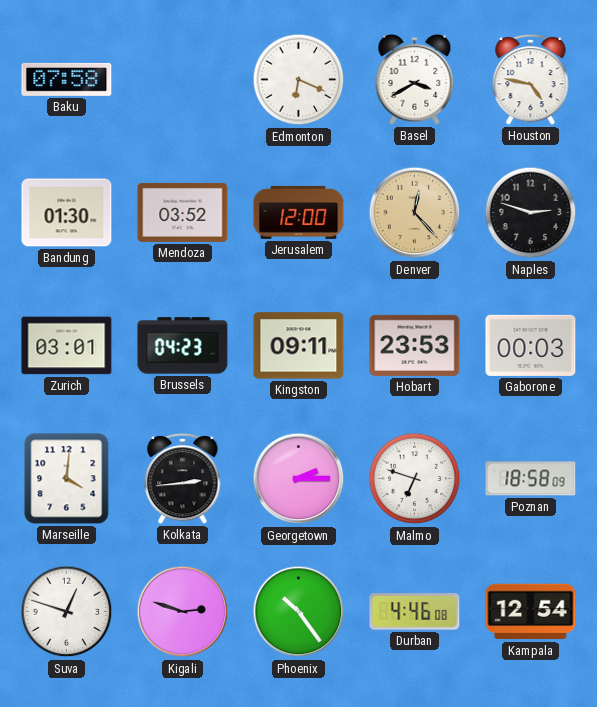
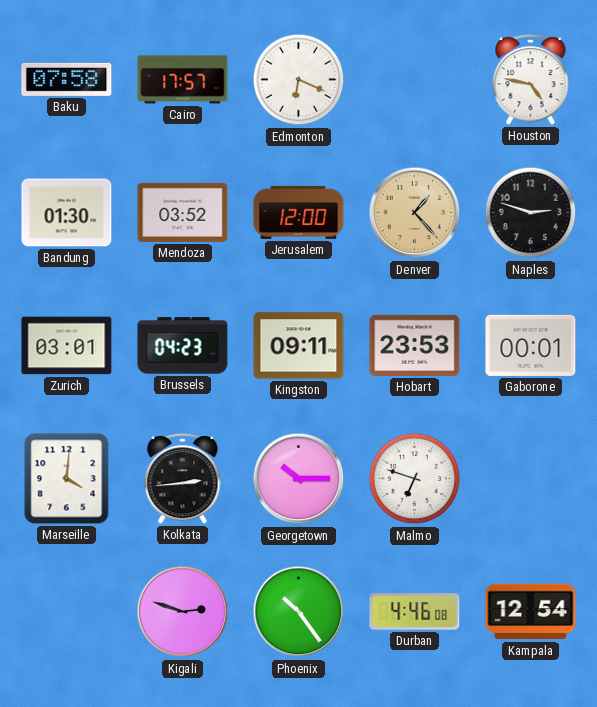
Cairo: none -> 17:57
Basel: 3:40 -> none
Denver: 12:23 -> 1:23
Gaborone: 00:03 -> 00:01
Georgetown: 2:15 -> 10:15
Poznan: 18:58 -> none
Suva: 12:48 -> none
